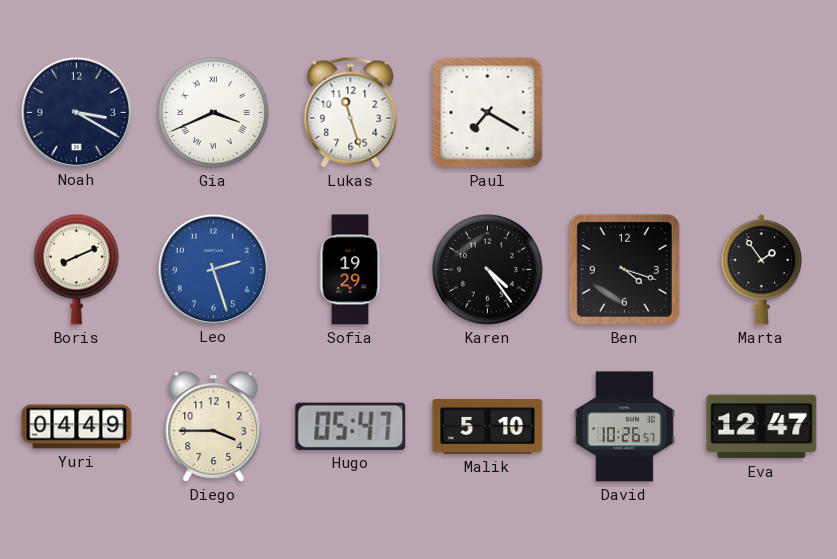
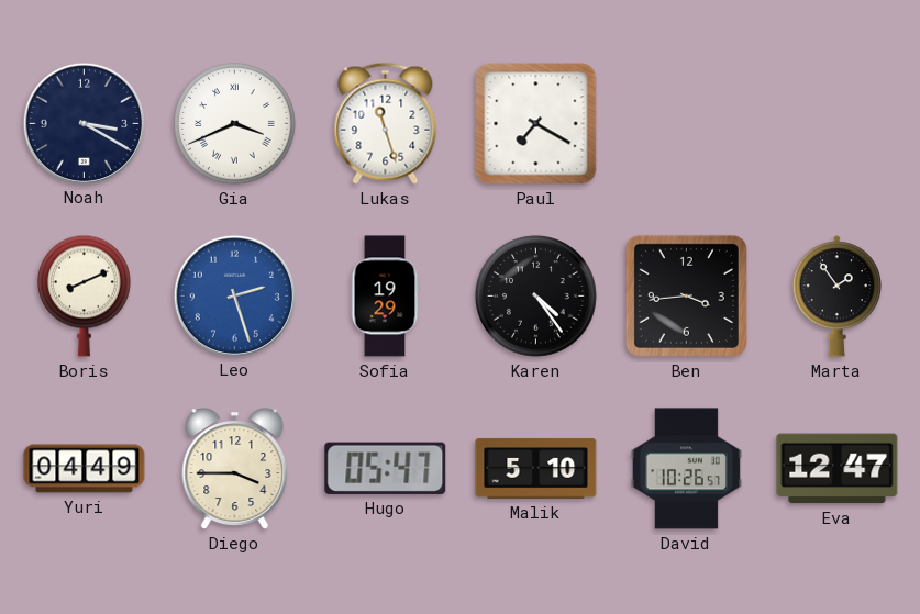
Ben: 4:18 -> 3:44
